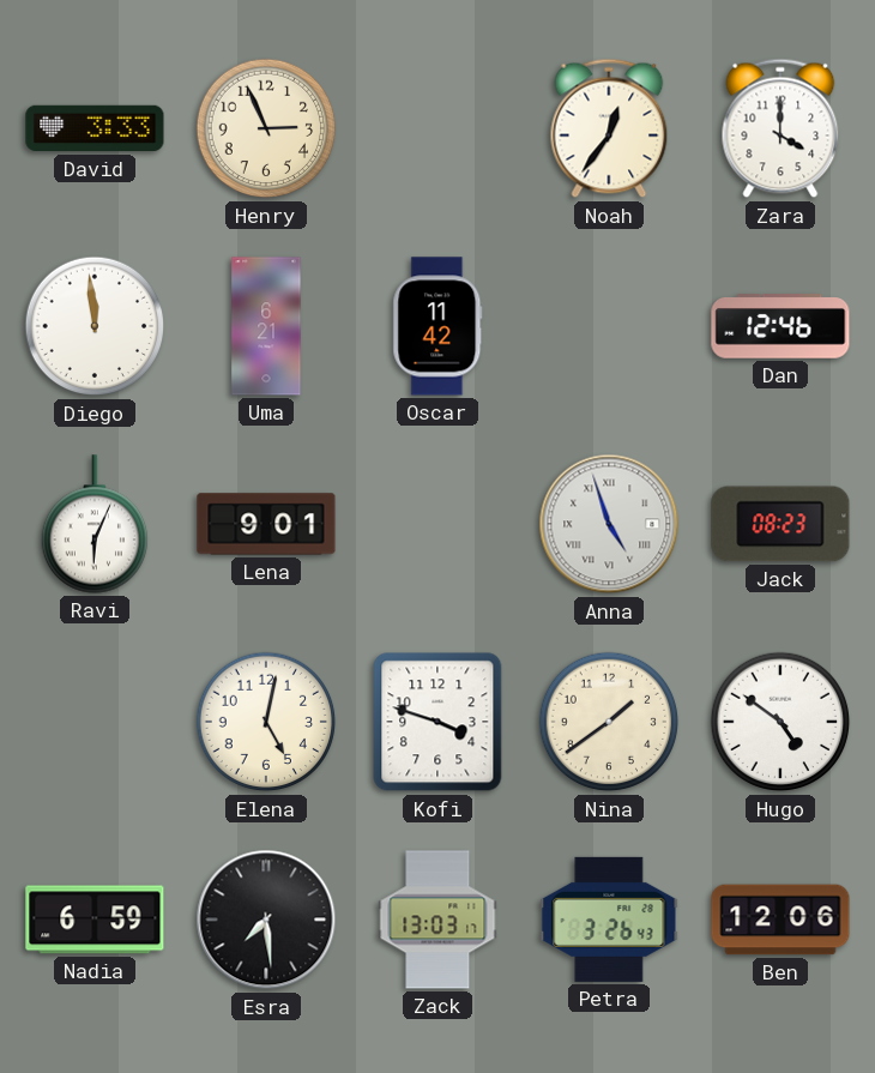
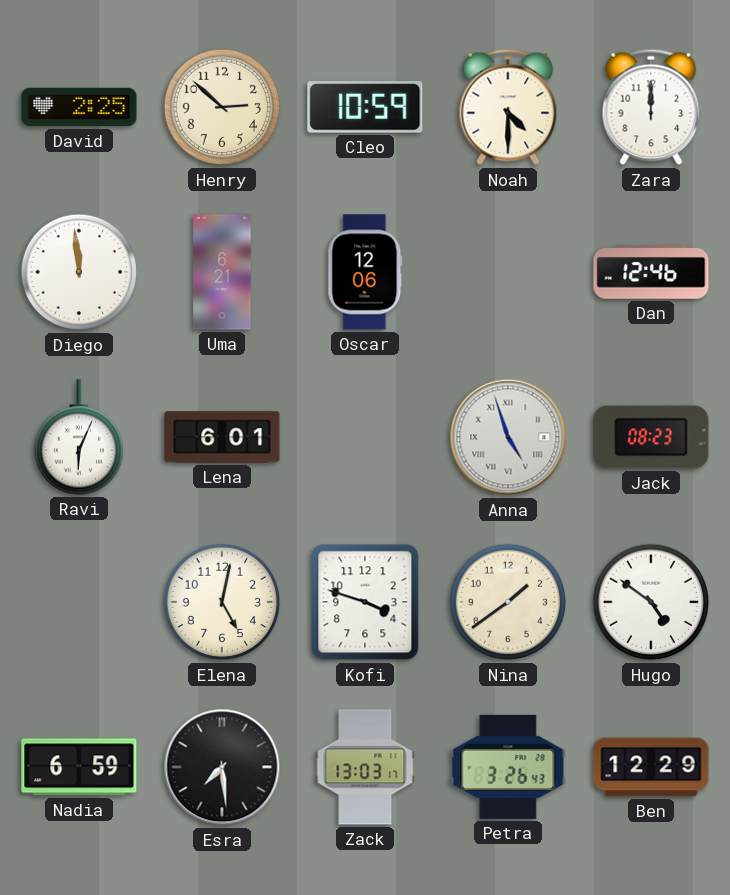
David: 3:33 -> 2:25
Henry: 2:56 -> 2:52
Cleo: none -> 10:59
Noah: 12:36 -> 4:30
Zara: 4:00 -> 12:00
Oscar: 11:42 -> 12:06
Lena: 9:01 -> 6:01
Ben: 12:06 -> 12:29
